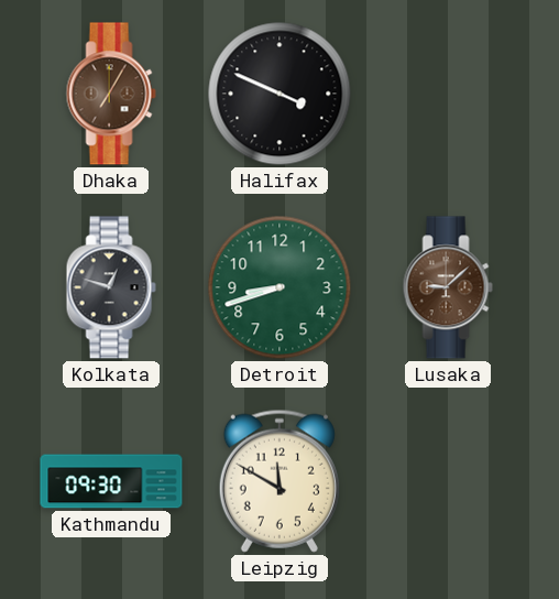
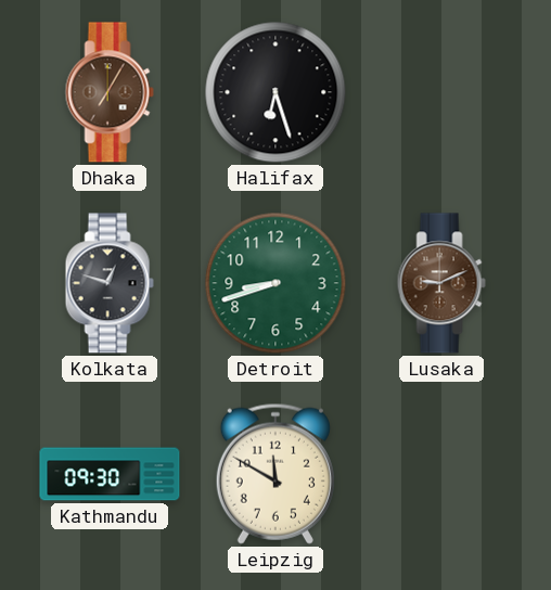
Halifax: 3:49 -> 6:27
Lusaka: 9:08 -> 9:11
